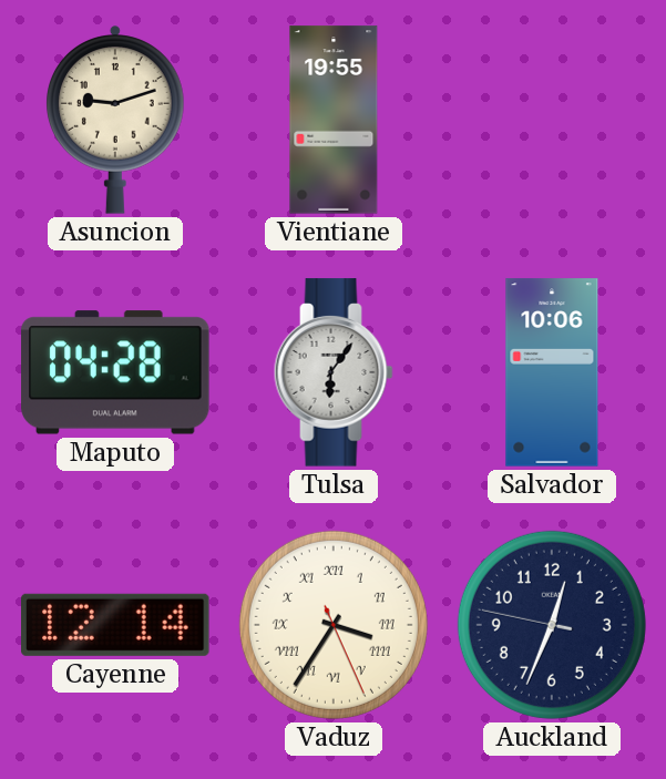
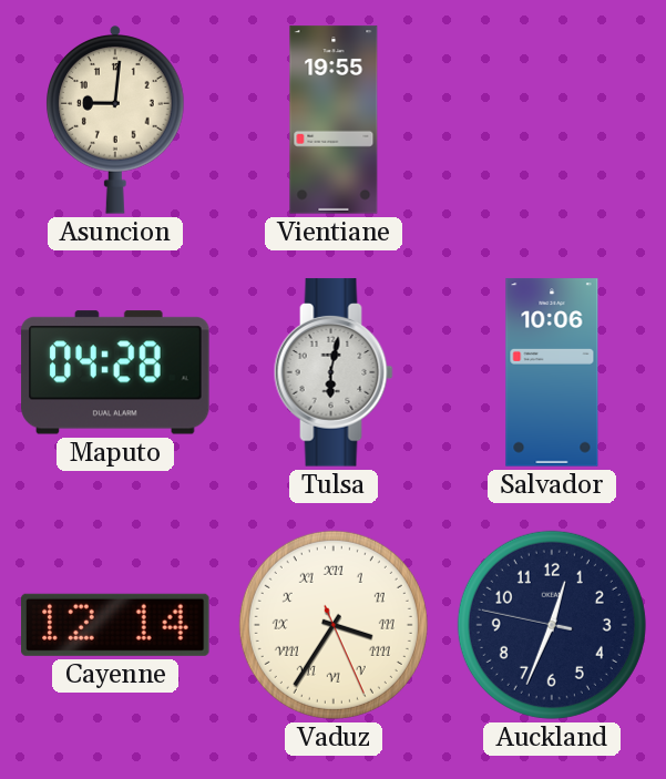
Asuncion: 9:12 -> 9:01
Tulsa: 6:06 -> 6:02
